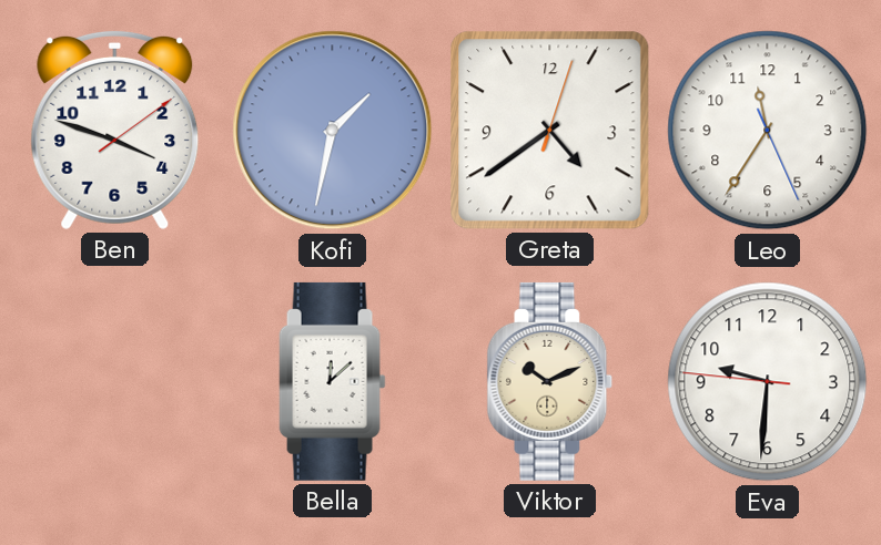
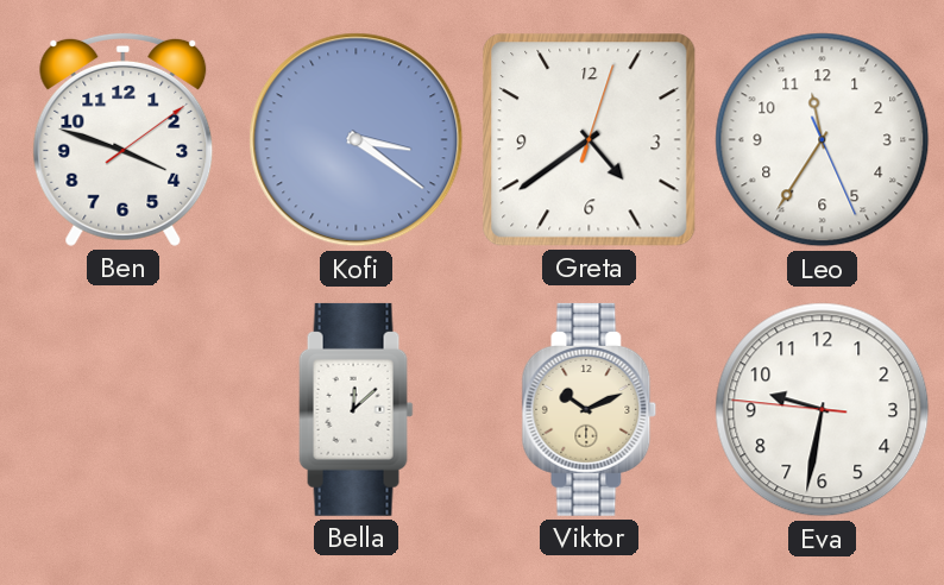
Kofi: 1:32 -> 3:21
Eva: 9:30 -> 9:31
